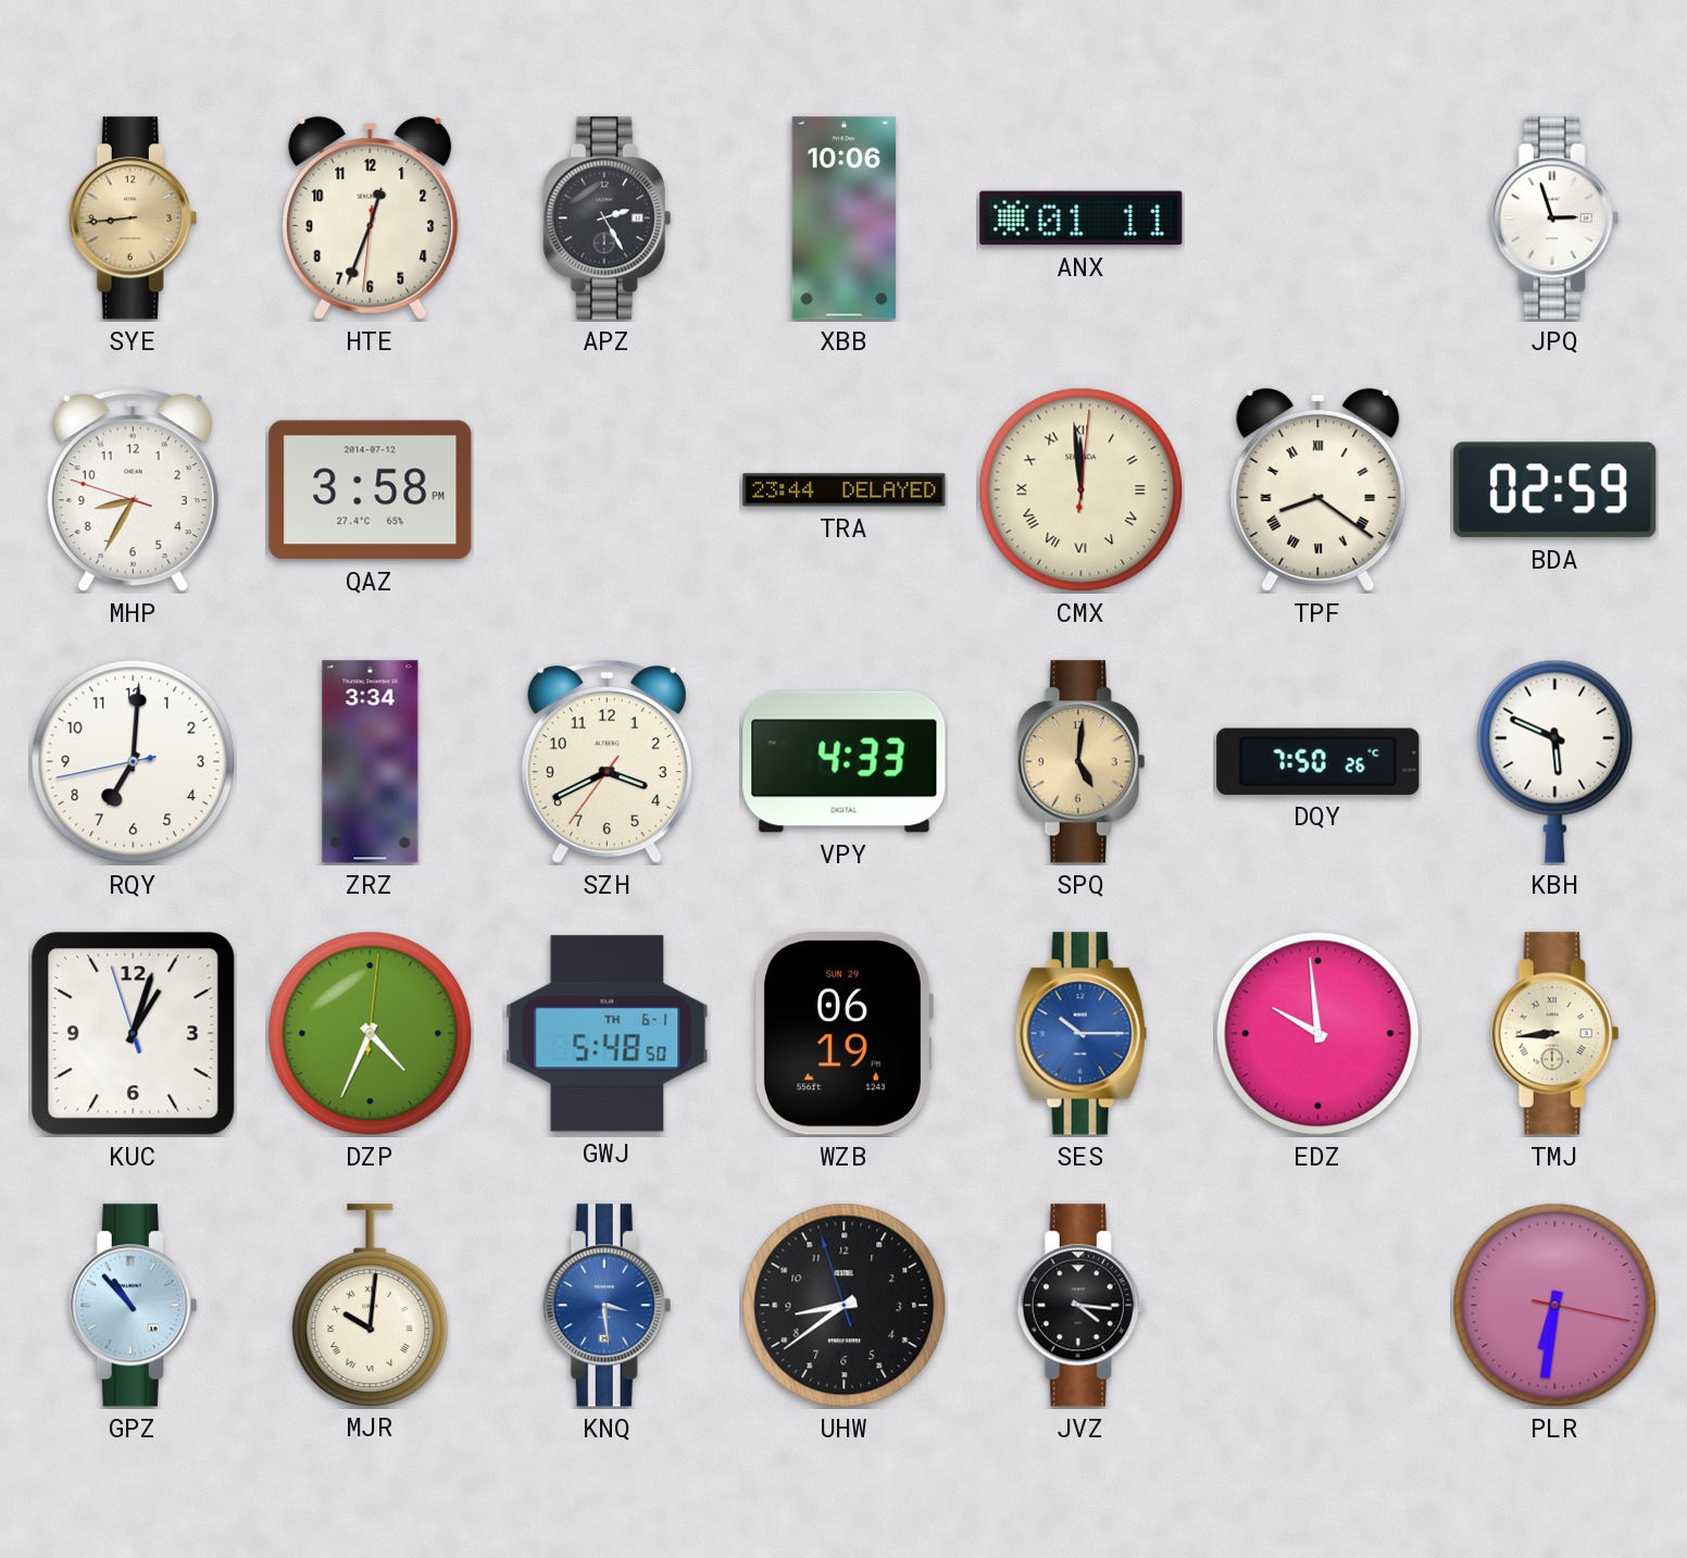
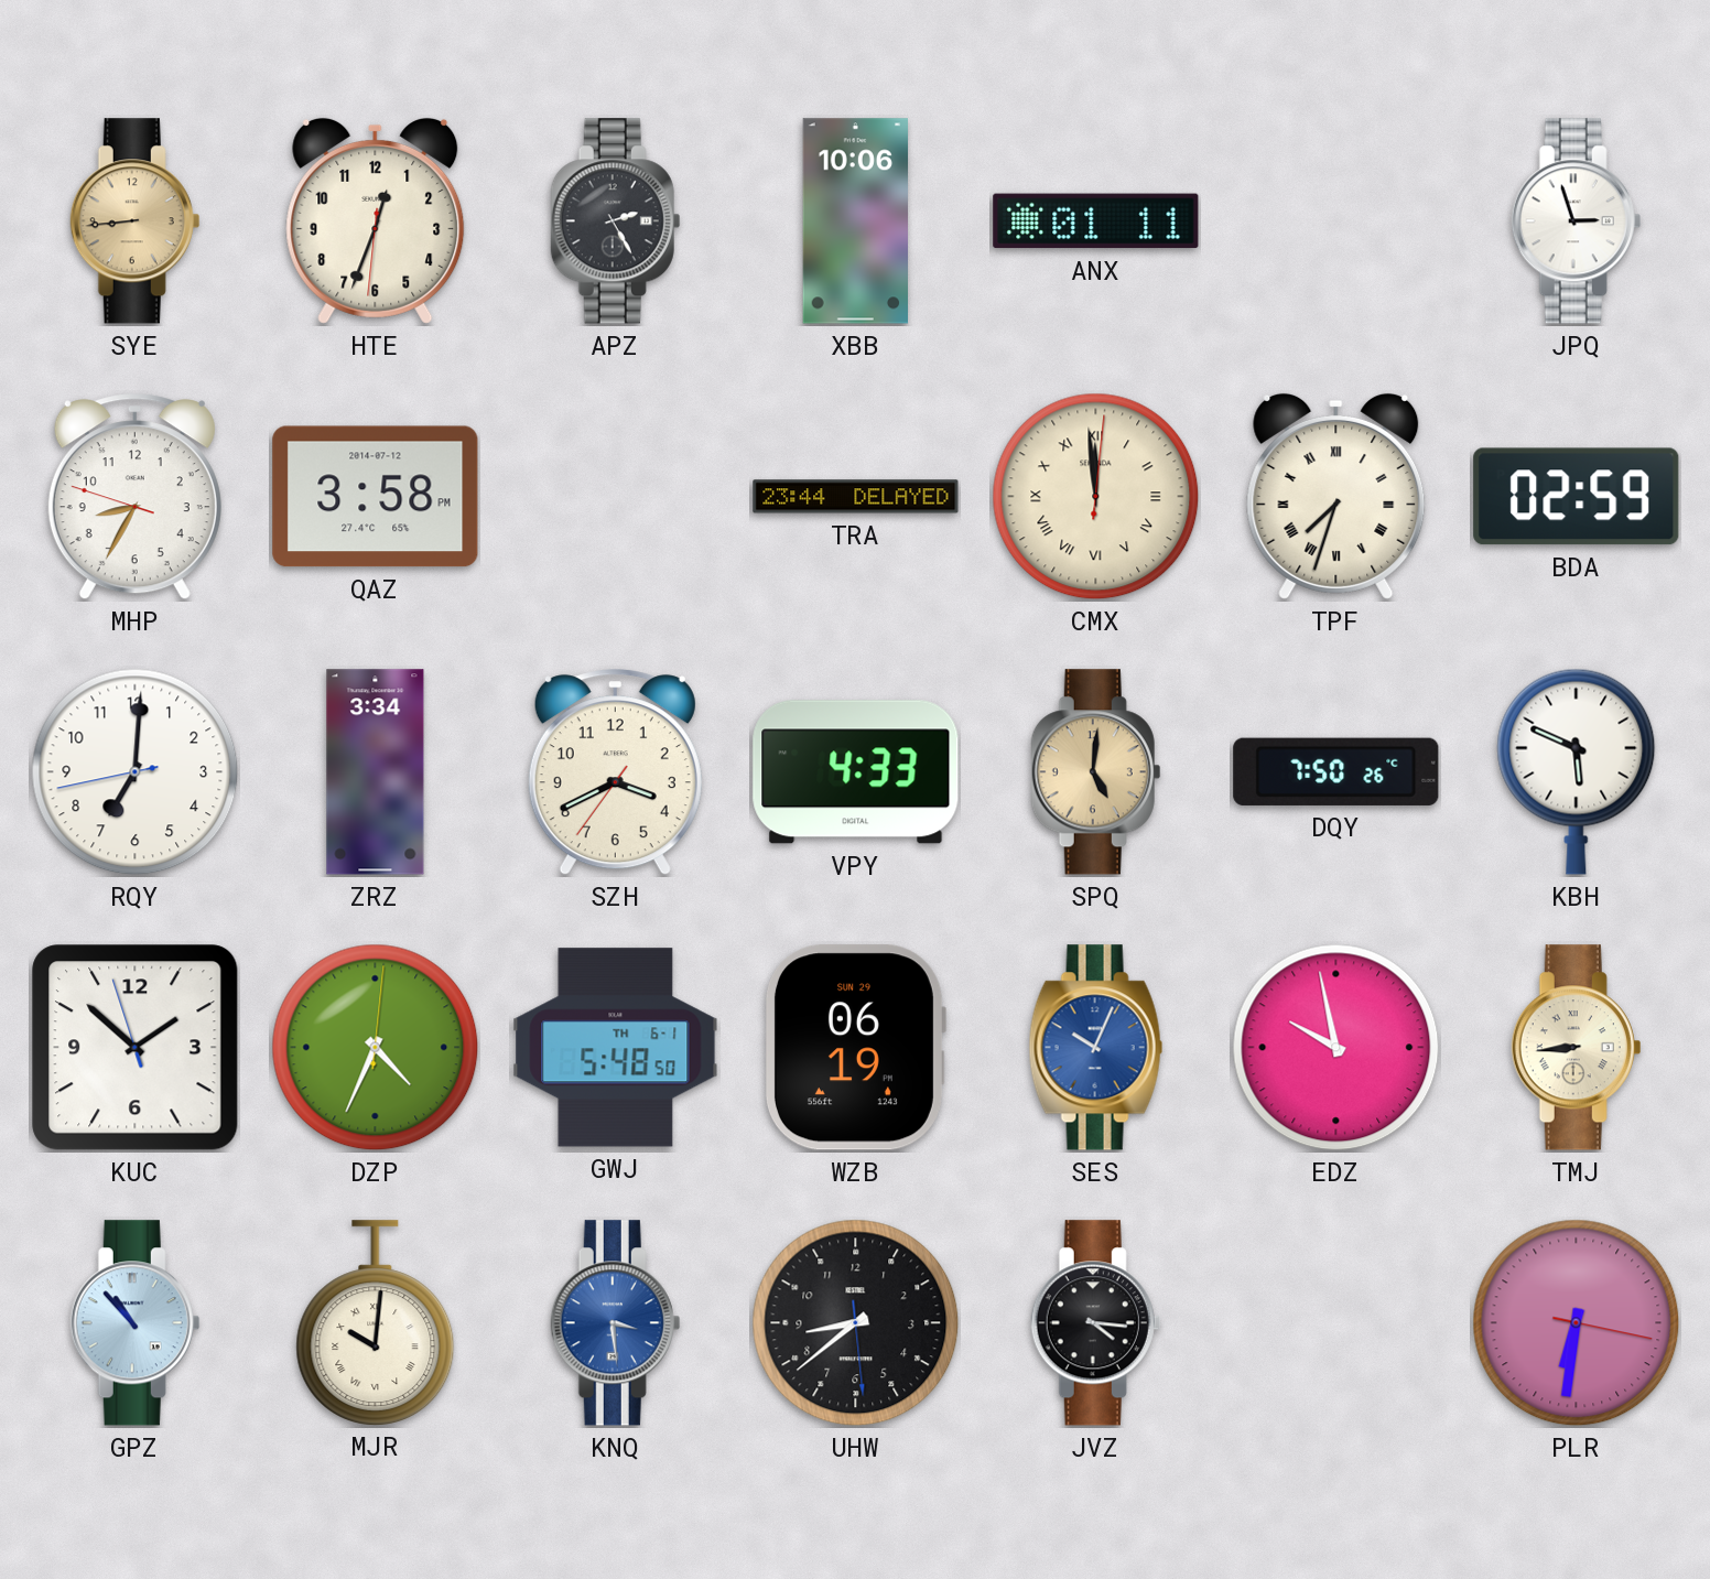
TPF: 8:21 -> 7:33
KUC: 1:02 -> 1:51
SES: 10:15 -> 10:04
EDZ: 9:59 -> 9:58
UHW: 8:38:57 -> 8:38:29
